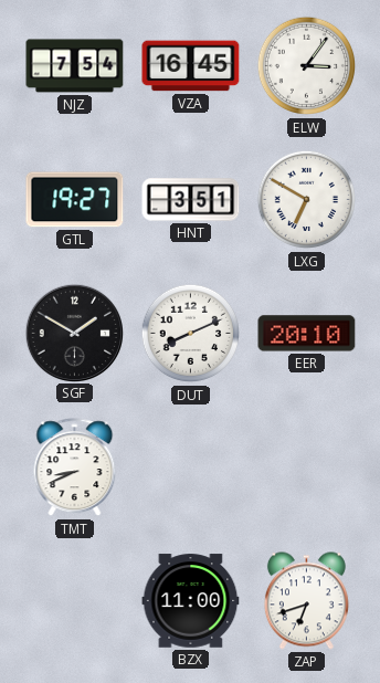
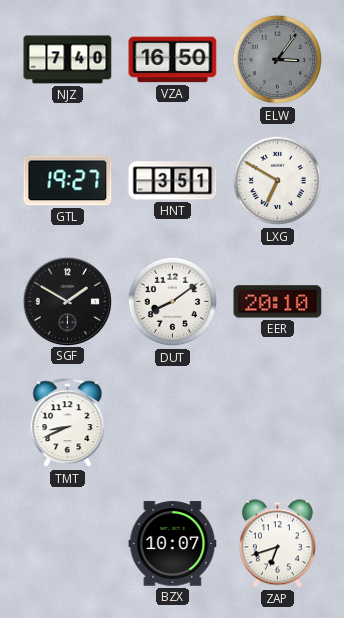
NJZ: 7:54 -> 7:40
VZA: 16:45 -> 16:50
ELW dial: white -> grey
DUT: 8:11 -> 8:09
BZX: 11:00 -> 10:07
